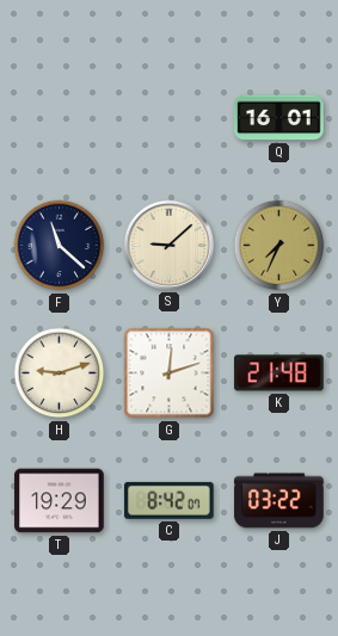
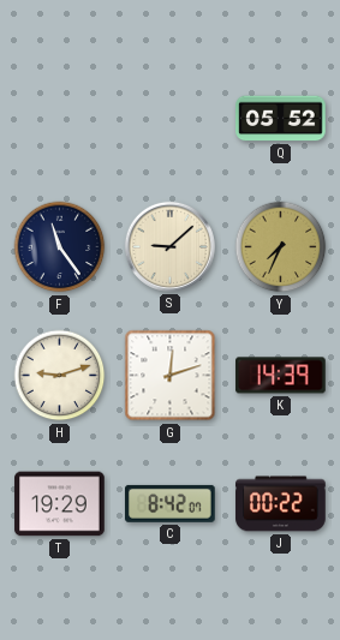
Q: 16:01 -> 05:52
F: 11:22 -> 11:24
K: 21:48 -> 14:39
J: 03:22 -> 00:22
